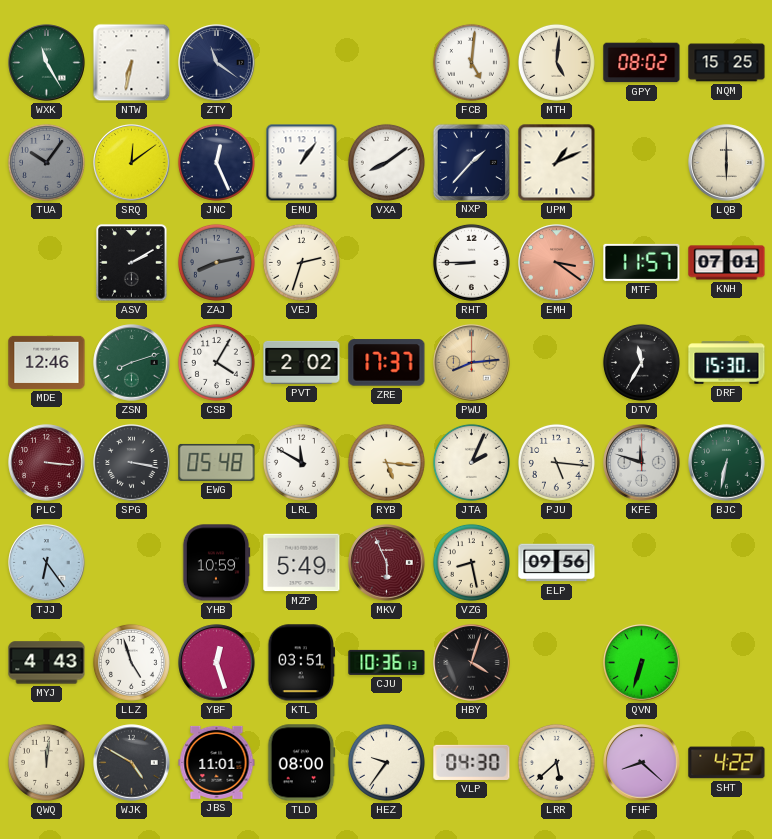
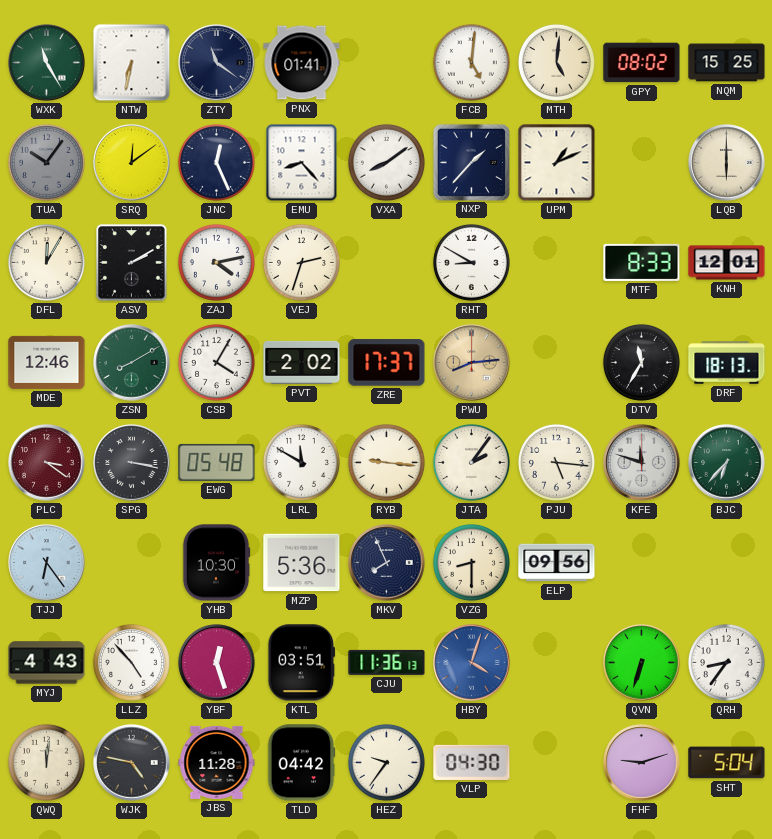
PNX: none -> 01:41
EMU: 1:06 -> 8:23
DFL: none -> 12:05
ZAJ: 8:13 -> 4:13
ZAJ dial: grey -> white
RHT: 8:45 -> 8:50
EMH: 3:21 -> none
MTF: 11:57 -> 8:33
KNH: 07:01 -> 12:01
ZSN: 8:12 -> 8:10
DRF: 15:30 -> 18:13
PLC: 3:16 -> 3:21
RYB: 5:16 -> 9:16
JTA: 2:04 -> 2:06
BJC: 6:32 -> 6:37
YHB: 10:59 -> 10:30
MZP: 5:49 -> 5:36
MKV: 5:56 -> 7:56
MKV dial: burgundy -> navy
VZG: 8:28 -> 8:30
LLZ: 4:57 -> 4:53
CJU: 10:36 -> 11:36
HBY dial: black -> blue
QRH: none -> 8:36
WJK: 4:50 -> 4:47
JBS: 11:01 -> 11:28
TLD: 08:00 -> 04:42
LRR: 5:38 -> none
FHF: 8:22 -> 9:12
SHT: 4:22 -> 5:04
